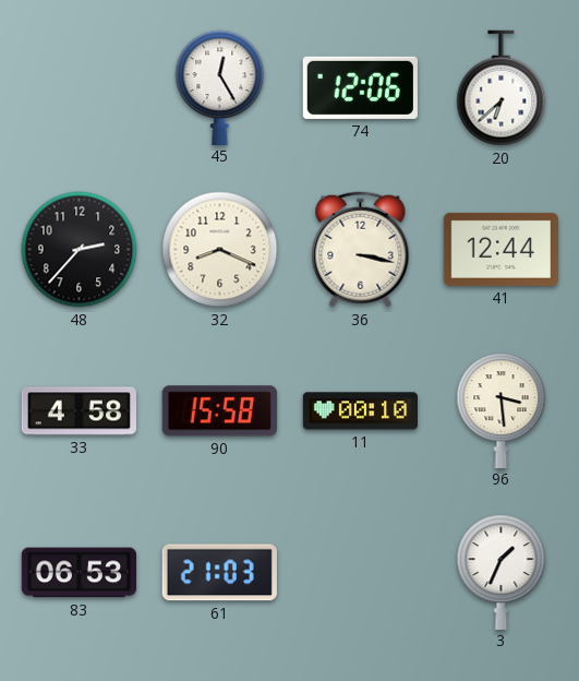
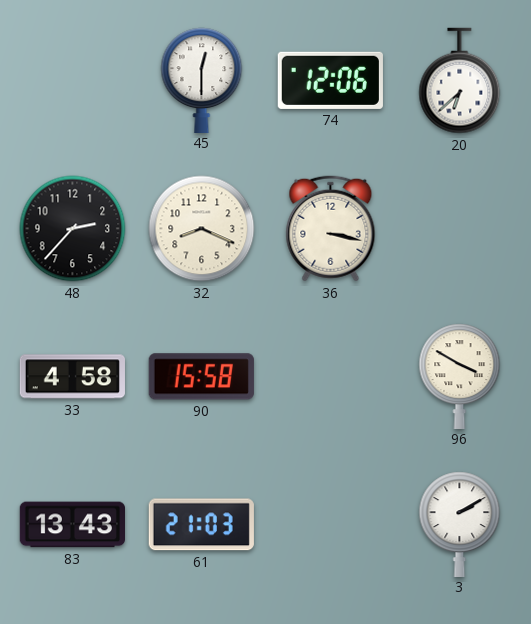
45: 12:25 -> 12:30
41: 12:44 -> none
11: 00:10 -> none
96: 3:29 -> 3:50
83: 06:53 -> 13:43
3: 1:34 -> 2:10
